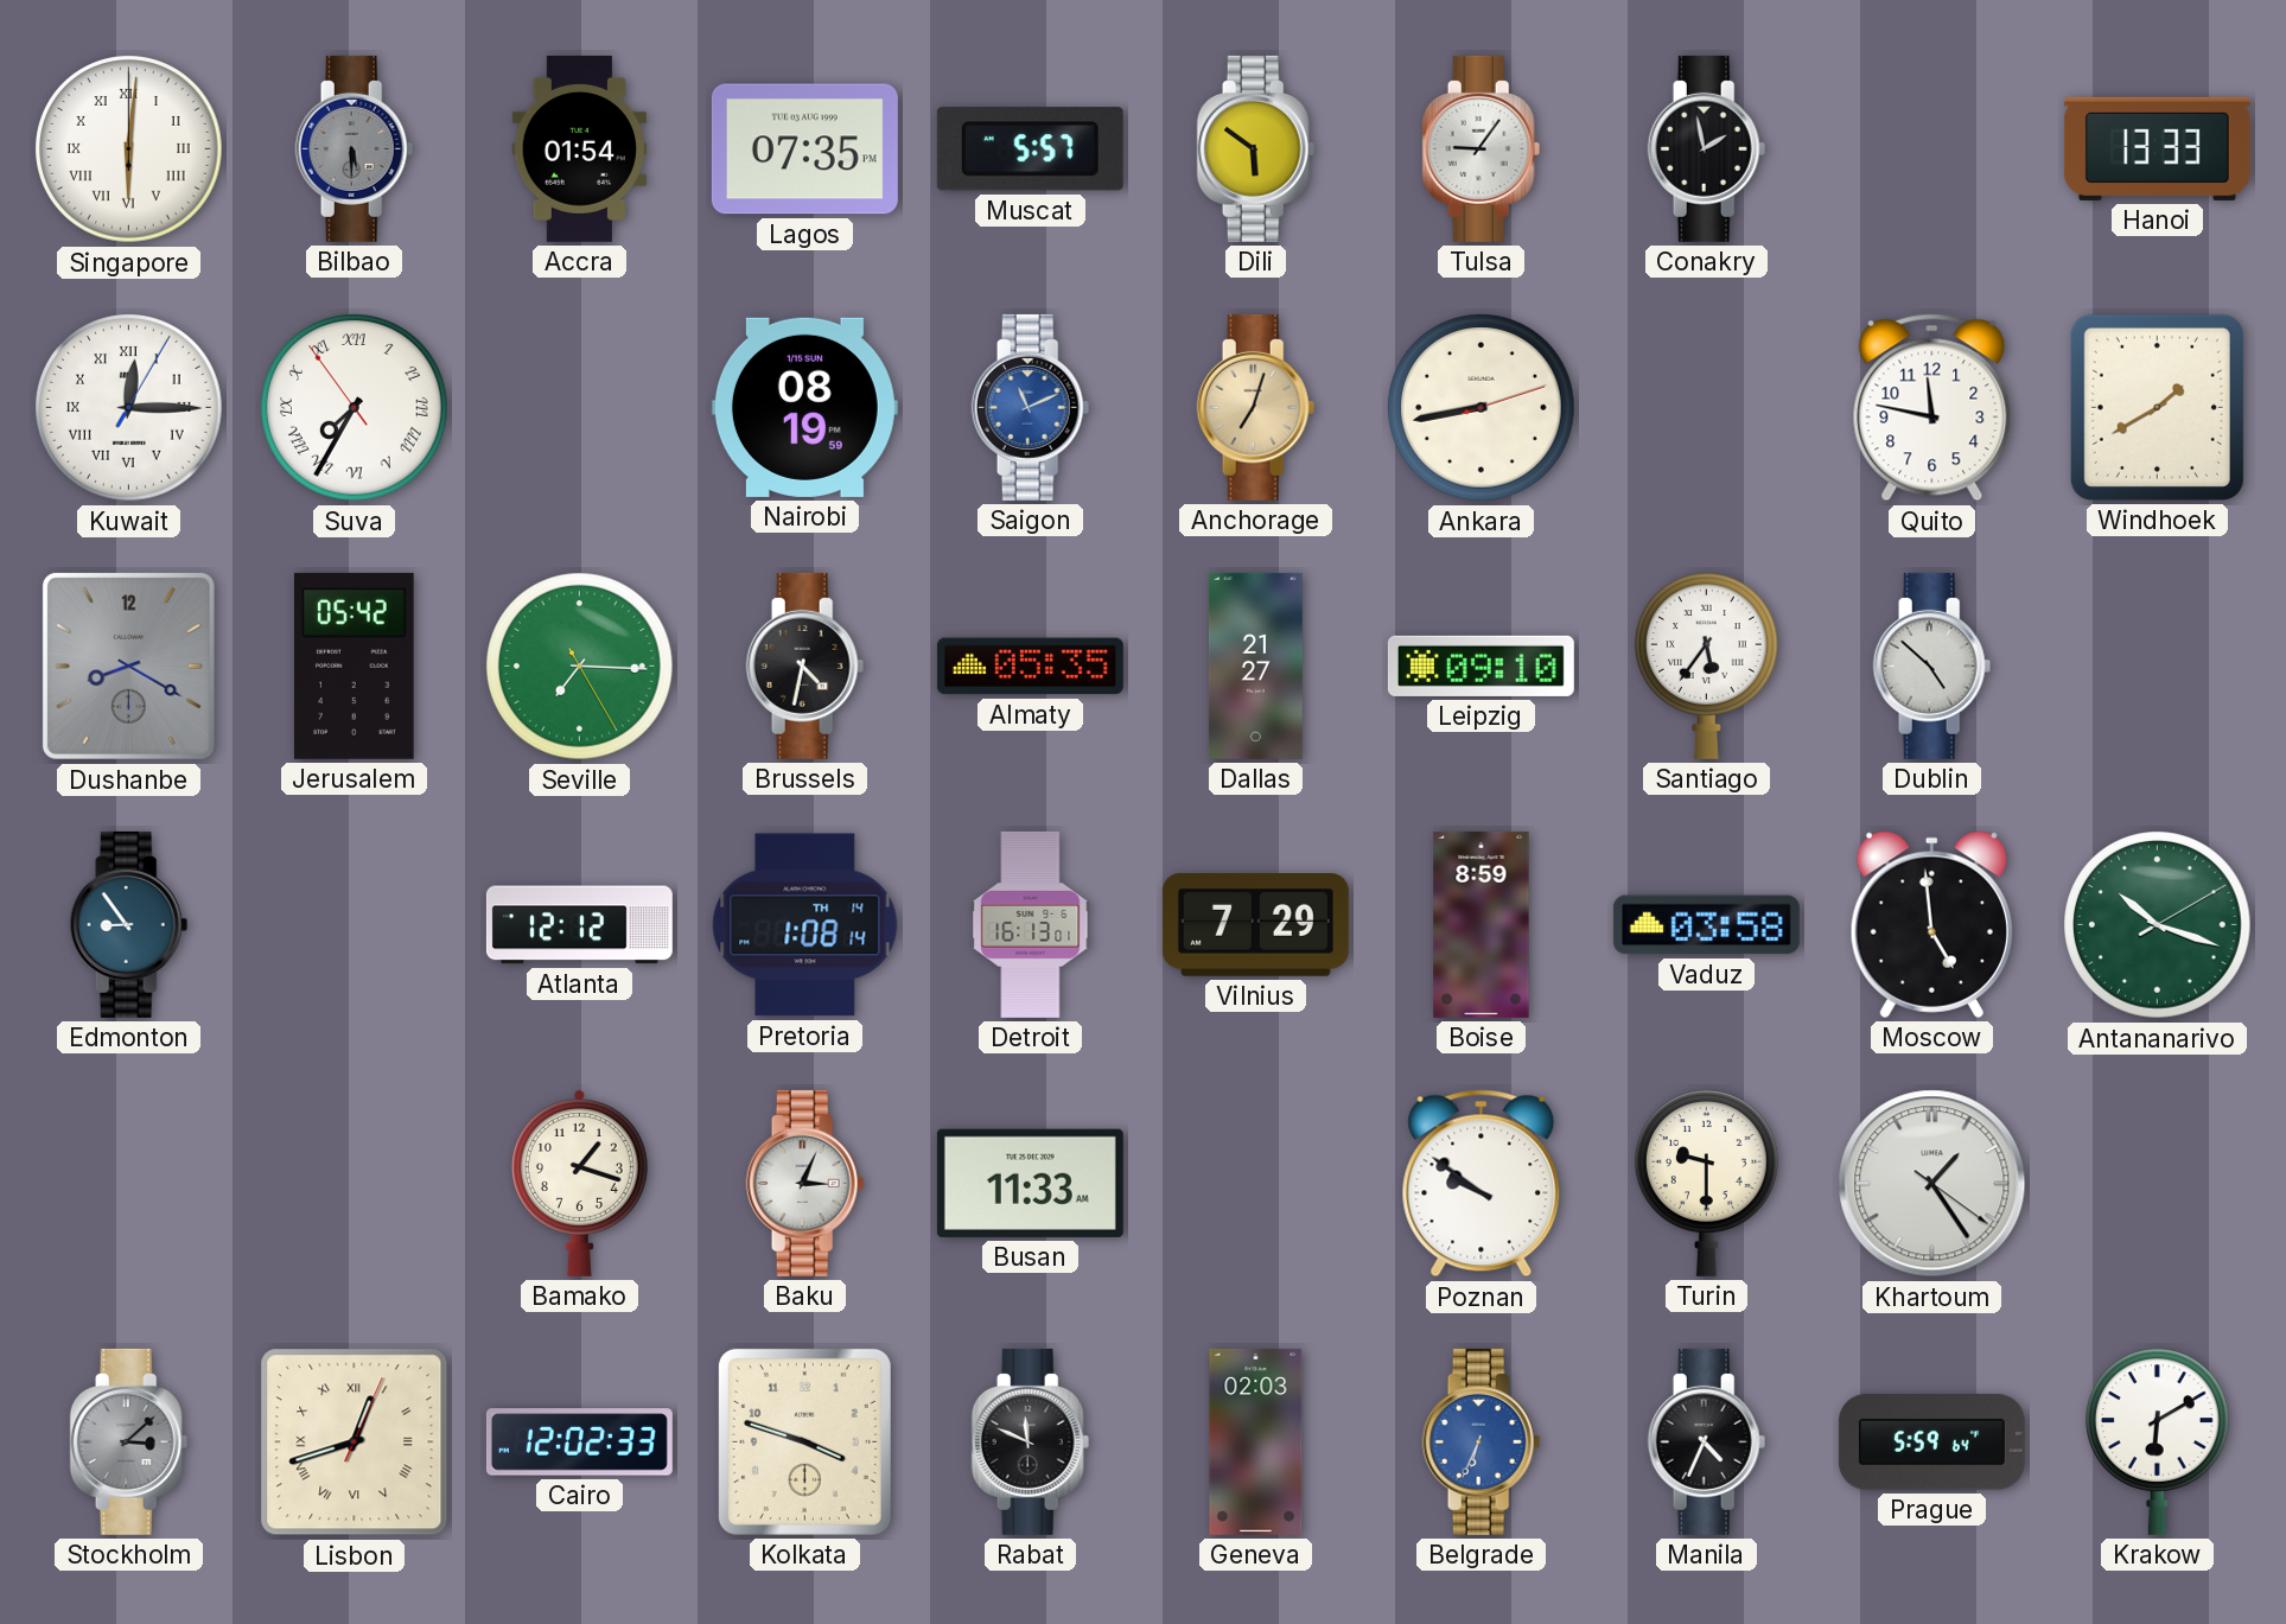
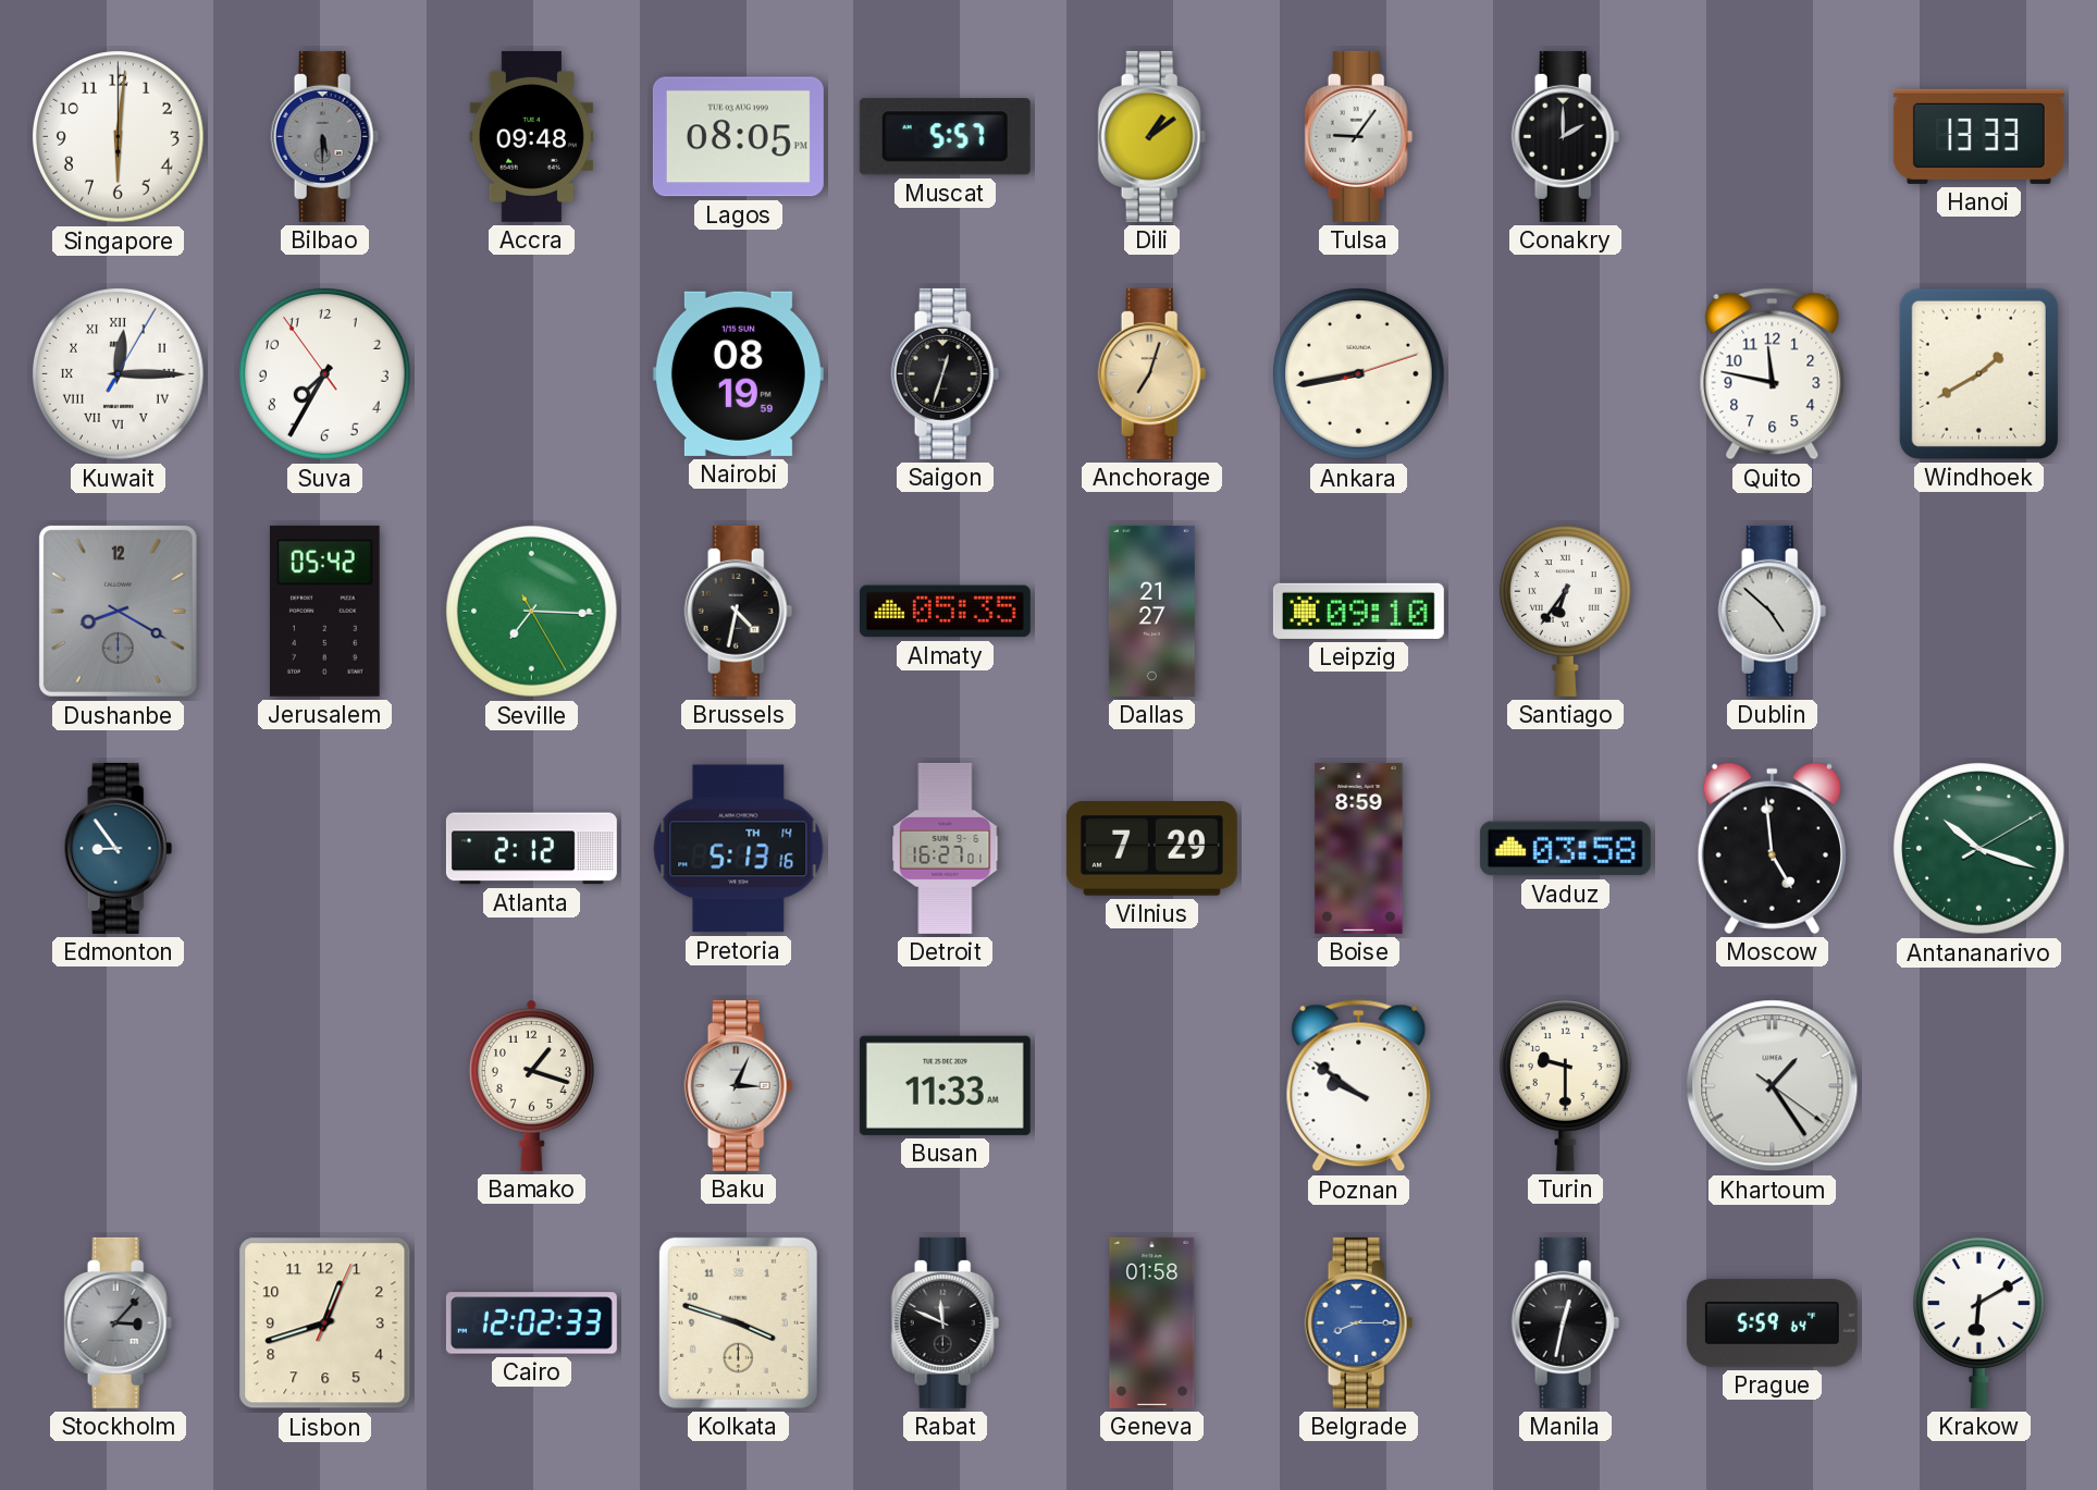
Singapore numerals: Roman -> Arabic
Accra: 01:54 -> 09:48
Lagos: 07:35 -> 08:05
Dili: 5:51 -> 1:09
Conakry: 1:58 -> 2:00
Suva numerals: Roman -> Arabic
Saigon: 11:11 -> 12:33
Saigon dial: blue -> black
Santiago: 5:36 -> 6:36
Atlanta: 12:12 -> 2:12
Pretoria: 1:08 -> 5:13
Detroit: 16:13 -> 16:27
Stockholm: 3:08 -> 3:07
Lisbon numerals: Roman -> Arabic
Geneva: 02:03 -> 01:58
Belgrade: 6:34 -> 8:15
Manila: 4:34 -> 12:32
